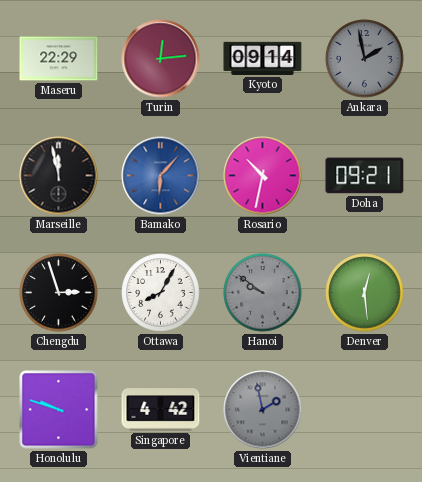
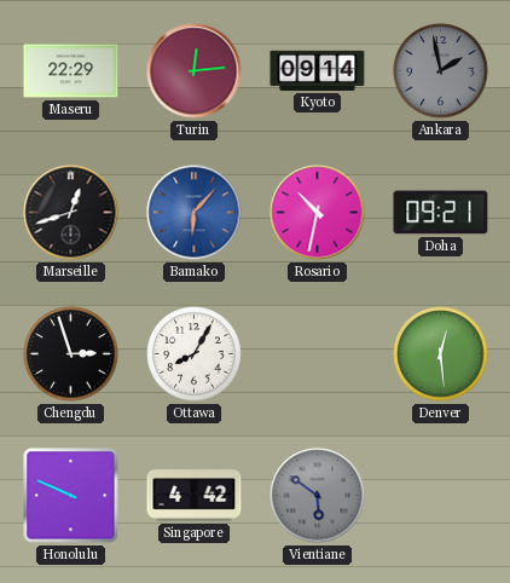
Marseille: 11:58 -> 12:42
Hanoi: 9:51 -> none
Honolulu: 9:48 -> 9:49
Vientiane: 1:58 -> 5:51
